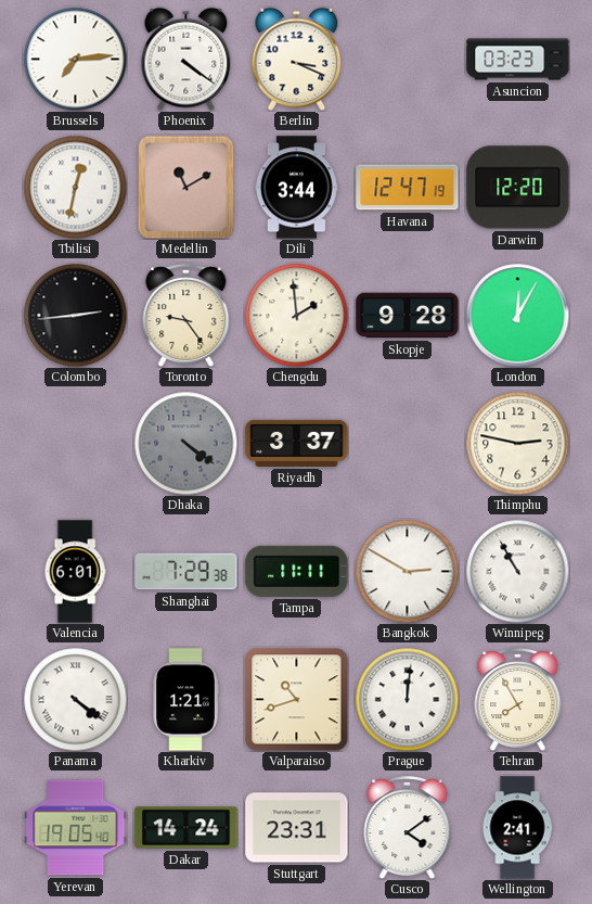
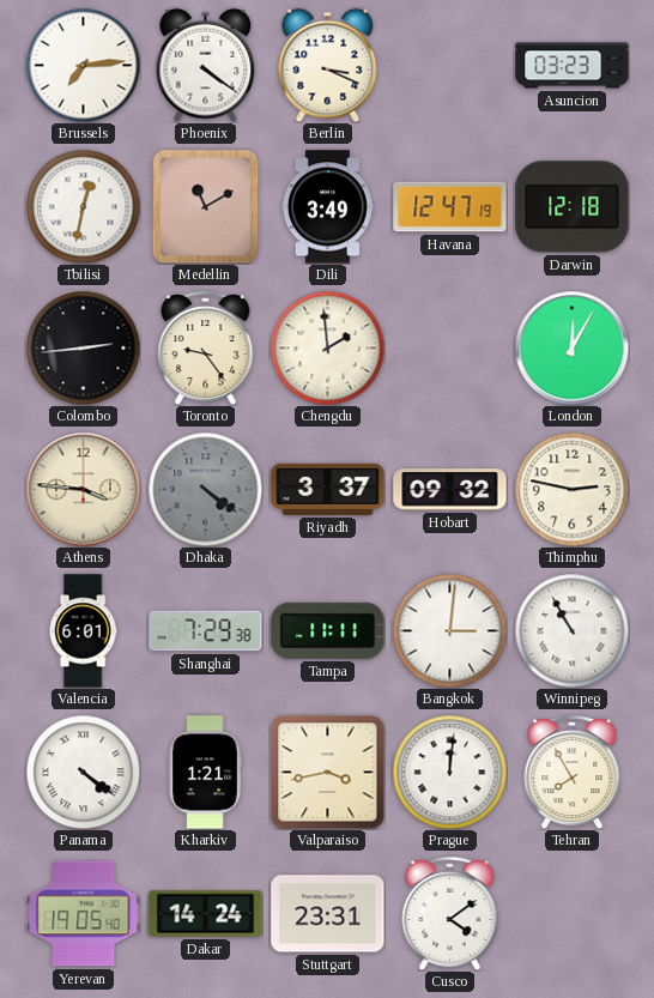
Dili: 3:44 -> 3:49
Darwin: 12:20 -> 12:18
Skopje: 9:28 -> none
Athens: none -> 3:46
Hobart: none -> 09:32
Bangkok: 2:50 -> 3:01
Valparaiso: 10:42 -> 3:43
Wellington: 2:41 -> none
